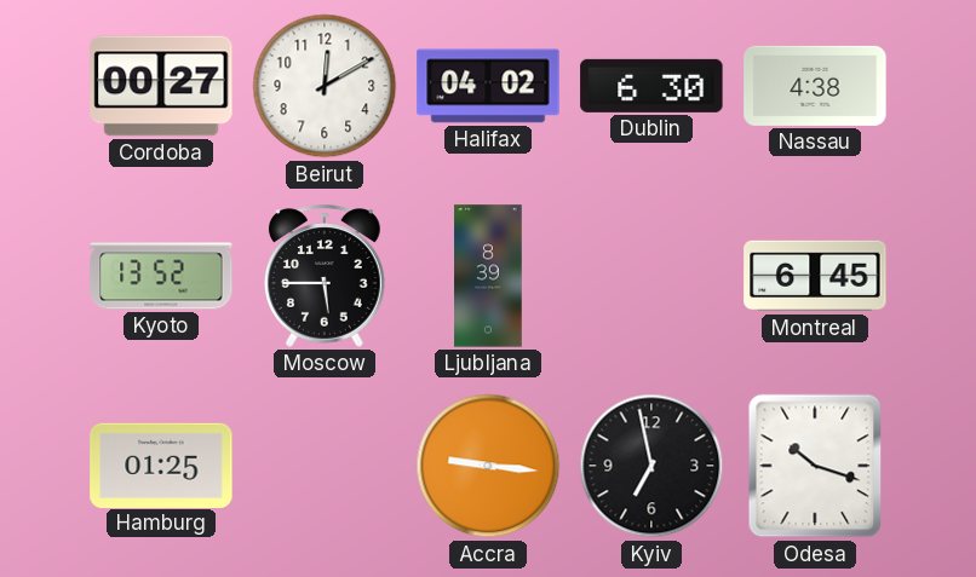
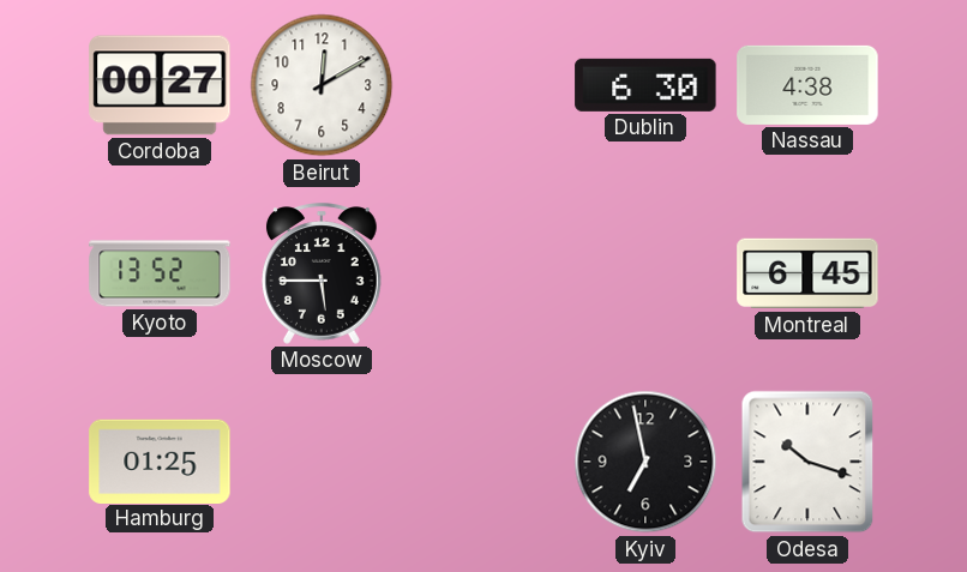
Halifax: 04:02 -> none
Ljubljana: 8:39 -> none
Accra: 9:16 -> none
